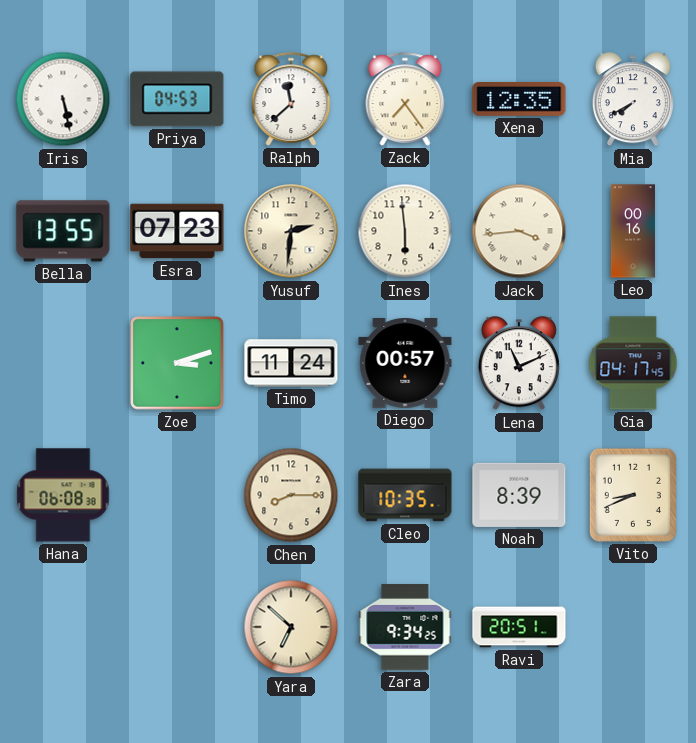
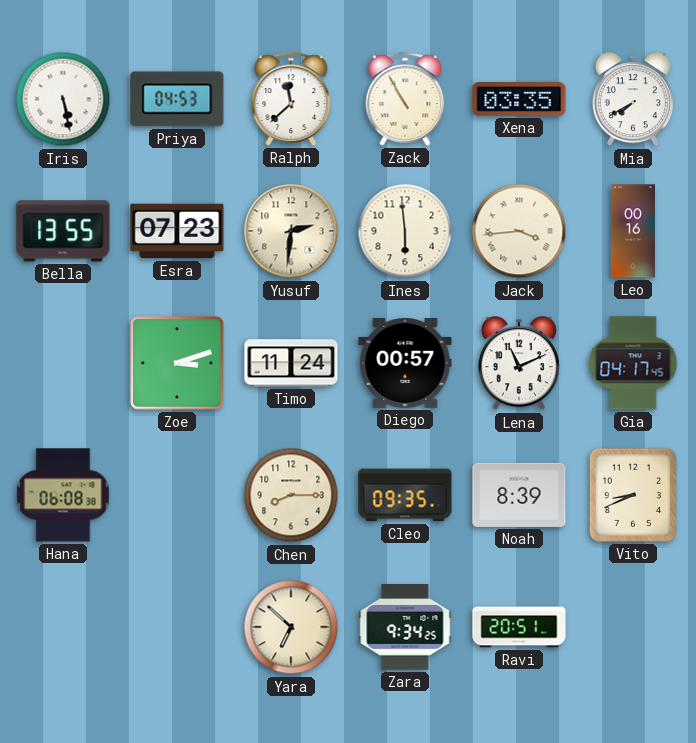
Zack: 7:24 -> 10:55
Xena: 12:35 -> 03:35
Cleo: 10:35 -> 09:35
